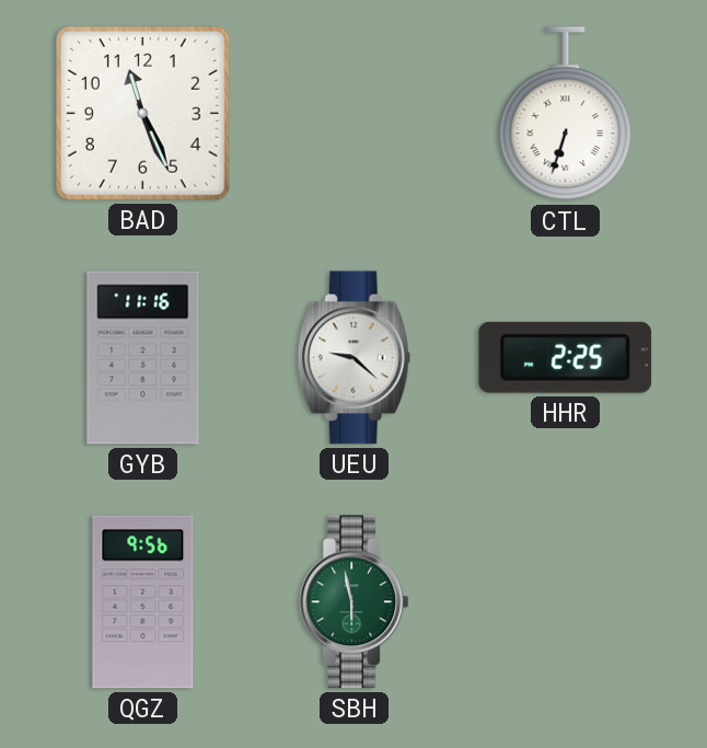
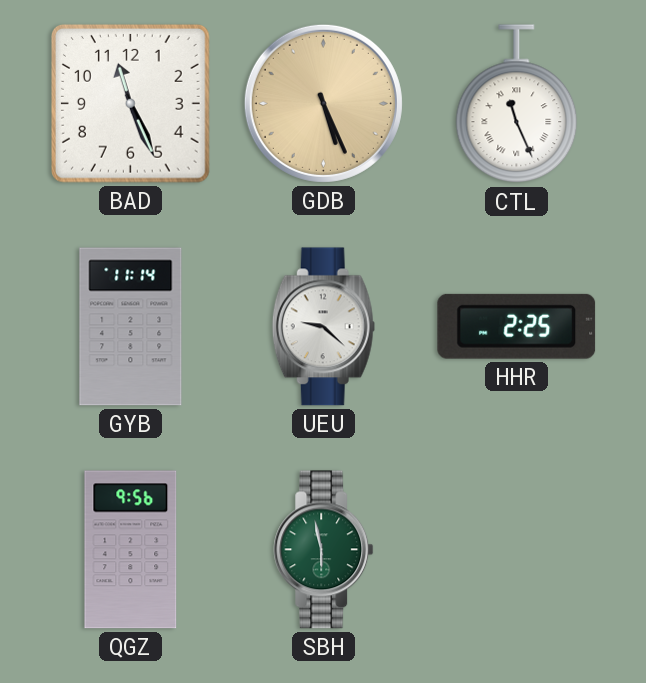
GDB: none -> 5:26
CTL: 6:33 -> 11:26
GYB: 11:16 -> 11:14
